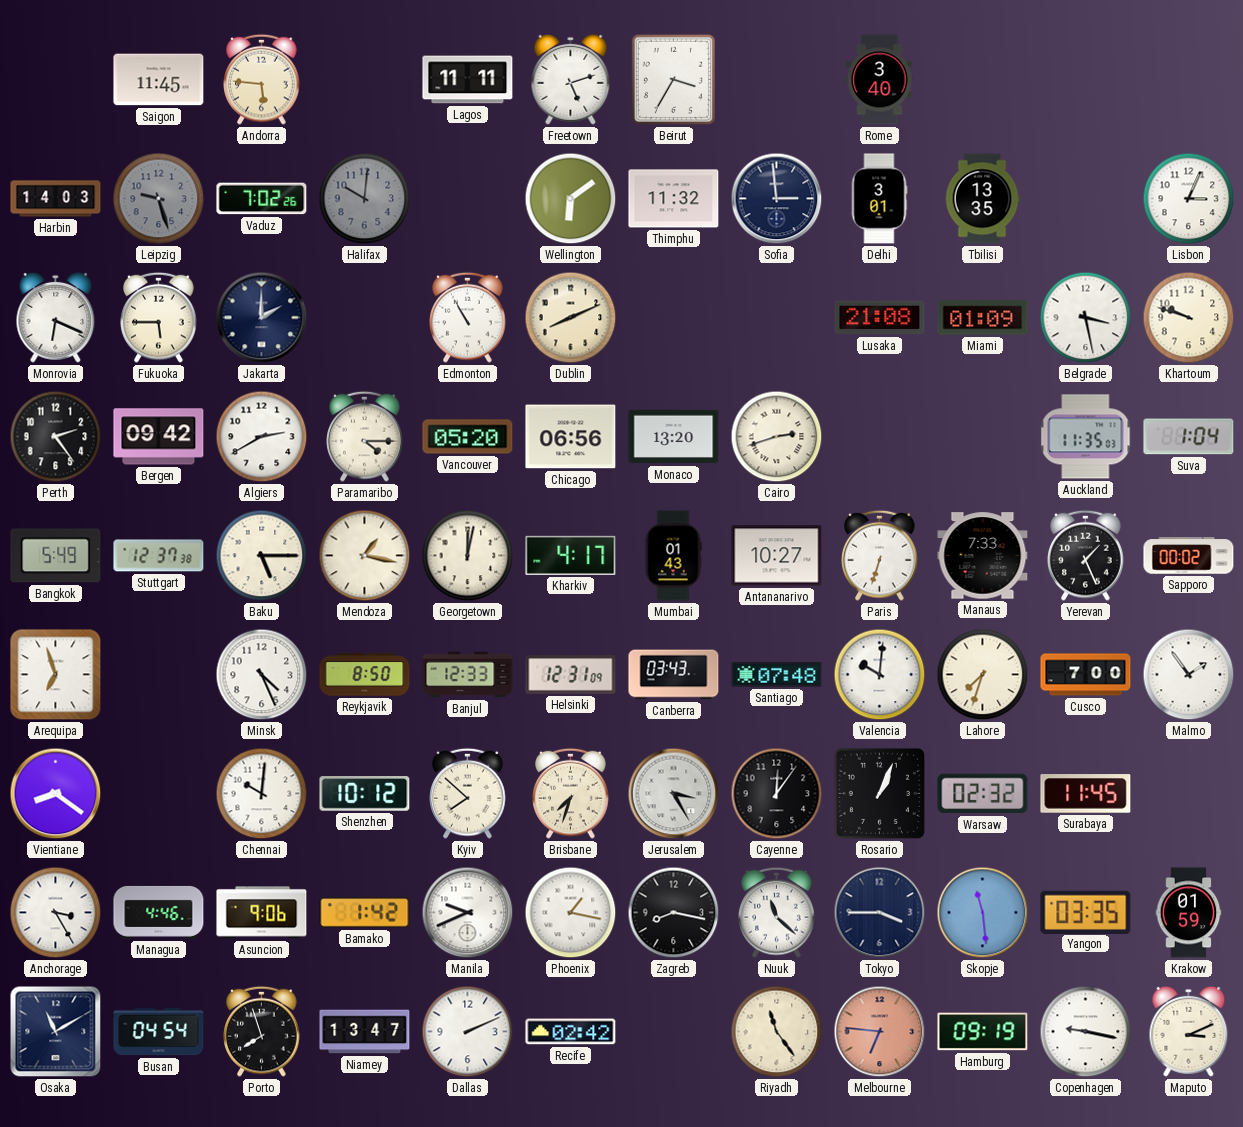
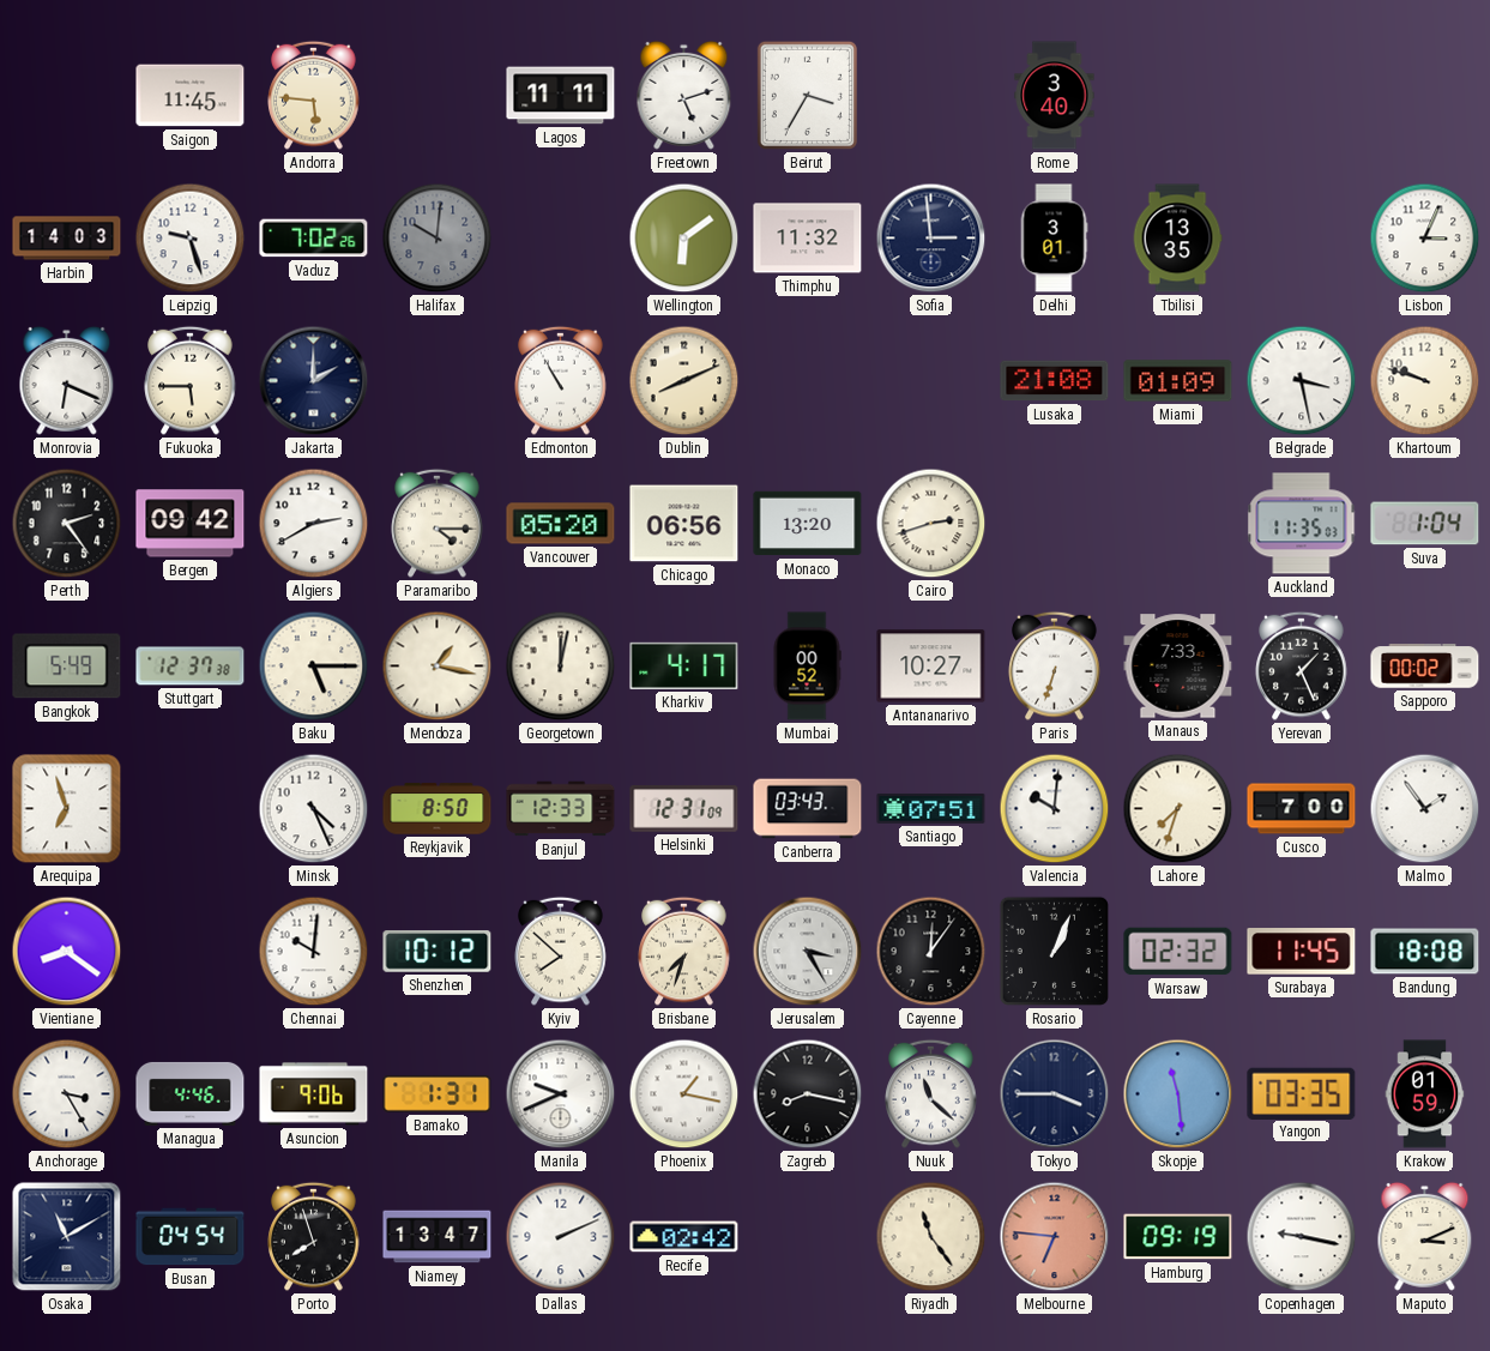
Leipzig dial: grey -> white
Mumbai: 01:43 -> 00:52
Santiago: 07:48 -> 07:51
Bandung: none -> 18:08
Bamako: 1:42 -> 1:31
